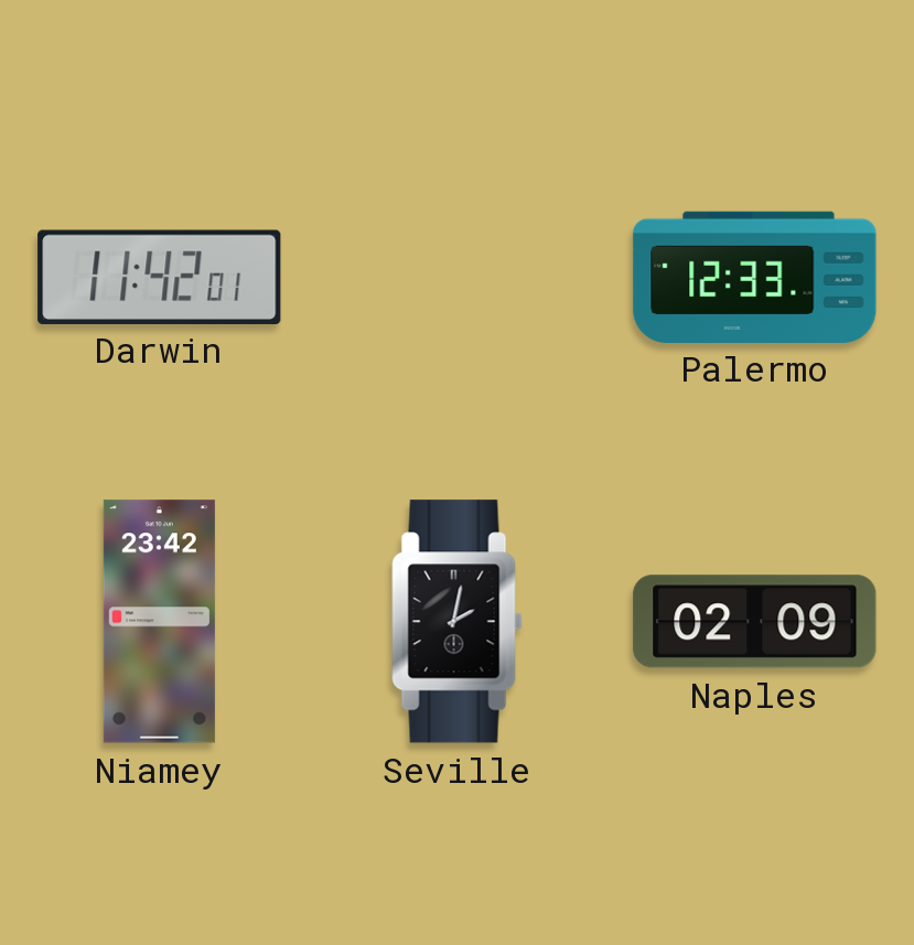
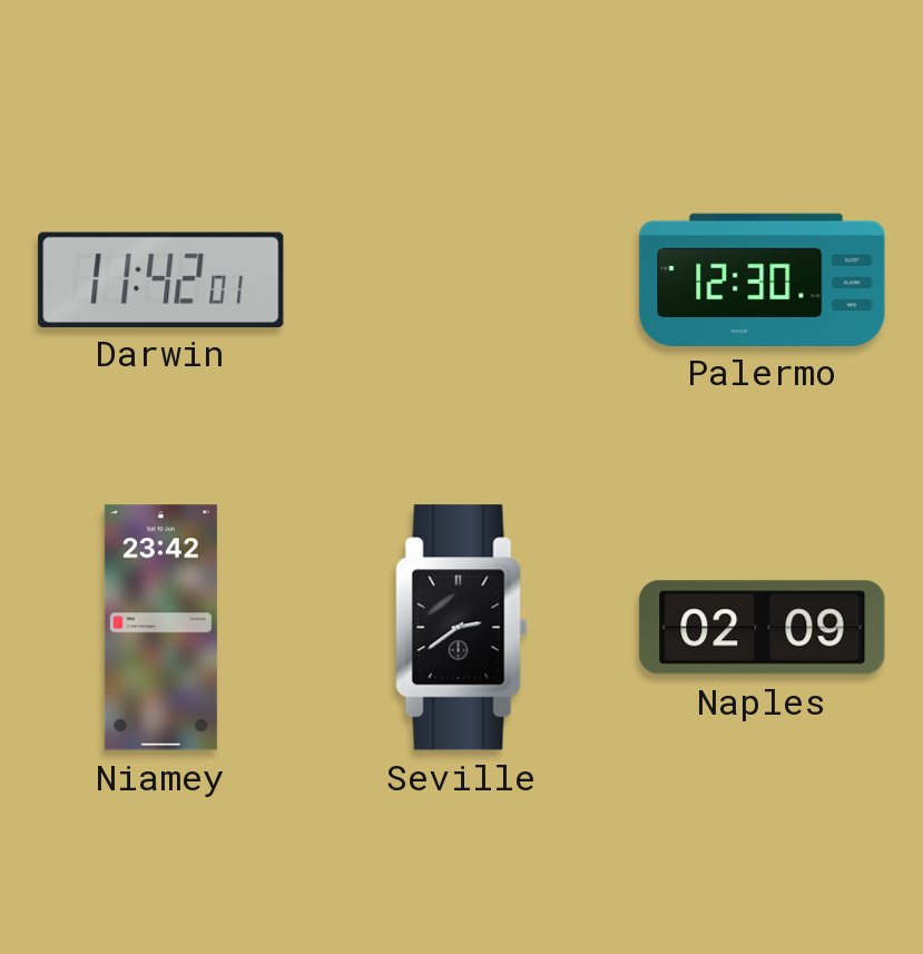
Palermo: 12:33 -> 12:30
Seville: 2:02 -> 2:39
